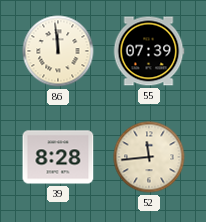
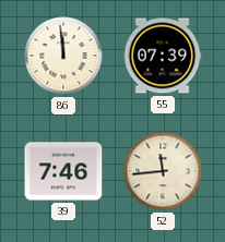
39: 8:28 -> 7:46
